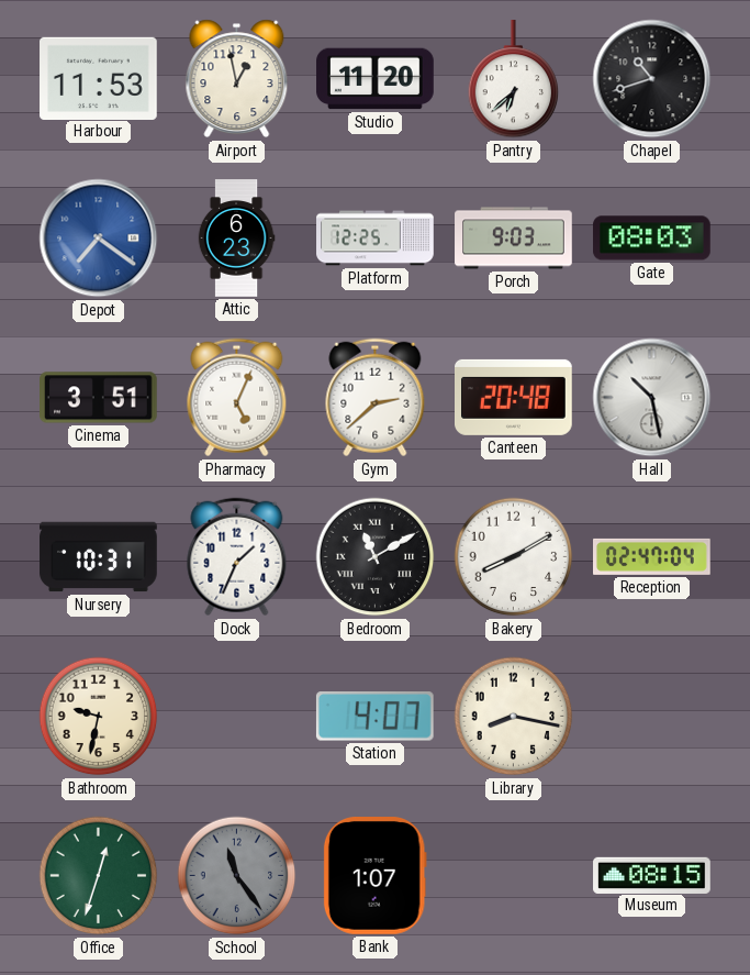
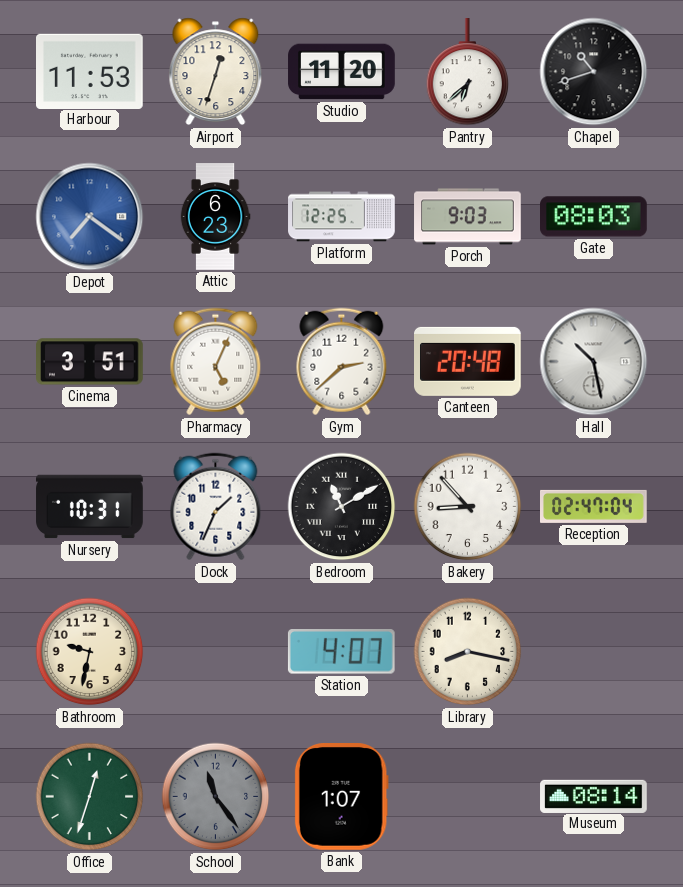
Airport: 12:58 -> 12:33
Bakery: 8:10 -> 8:53
Museum: 08:15 -> 08:14
